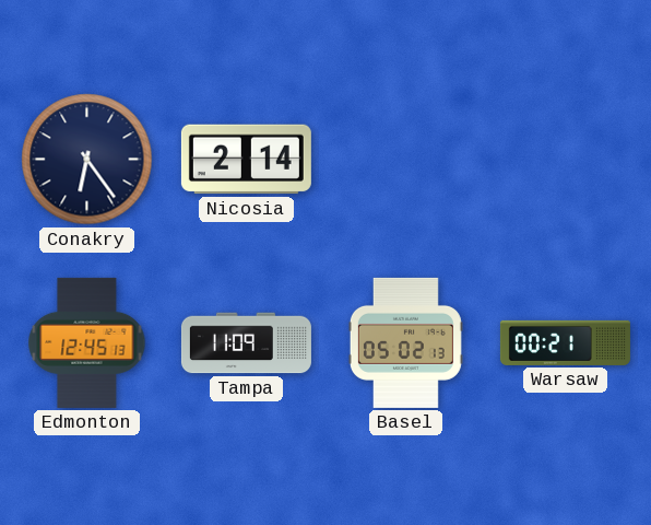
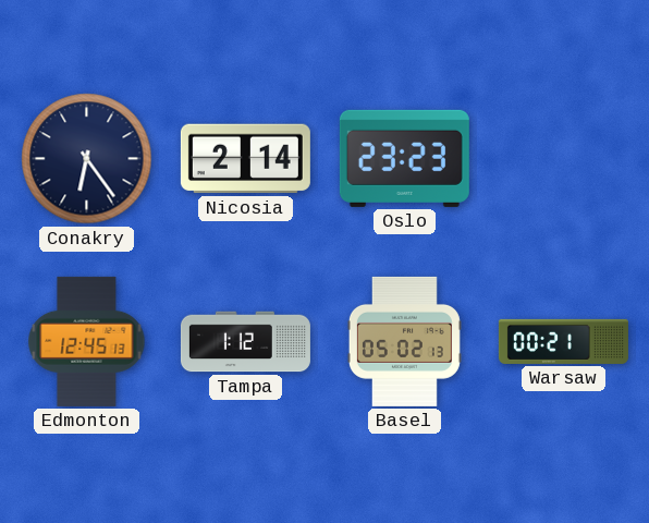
Oslo: none -> 23:23
Tampa: 11:09 -> 1:12
